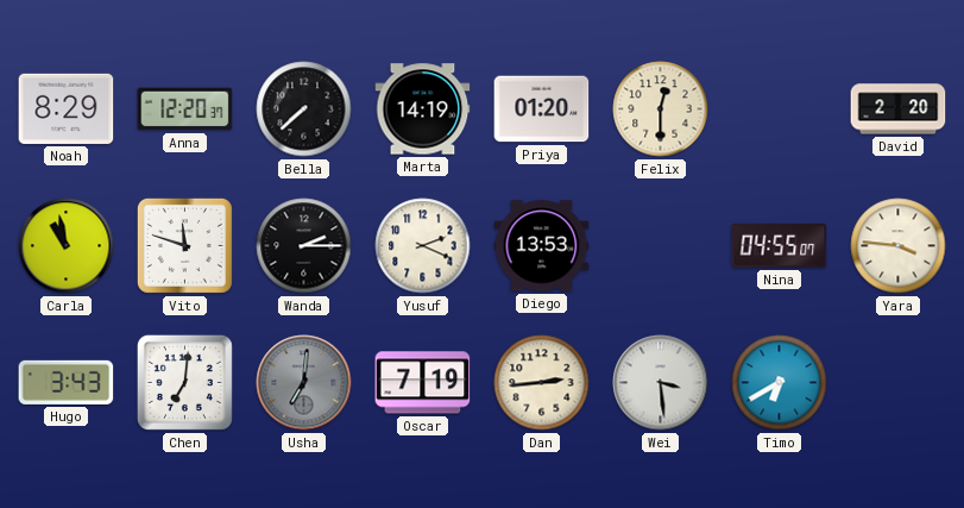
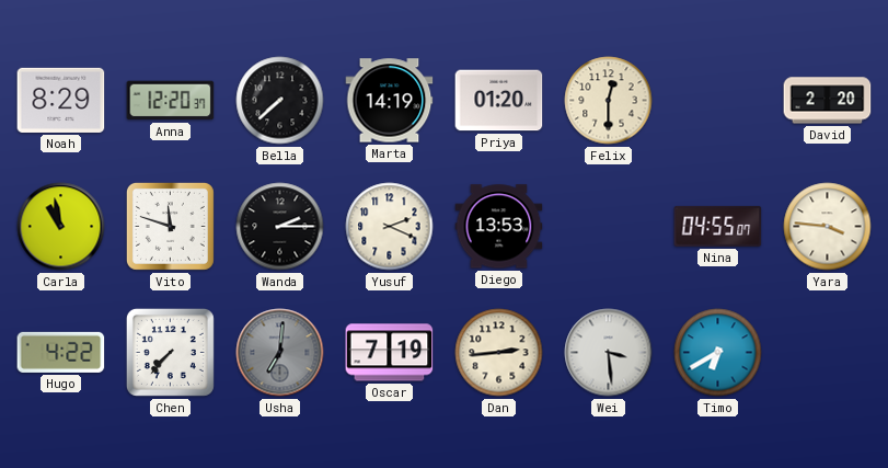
Hugo: 3:43 -> 4:22
Chen: 7:01 -> 7:37
